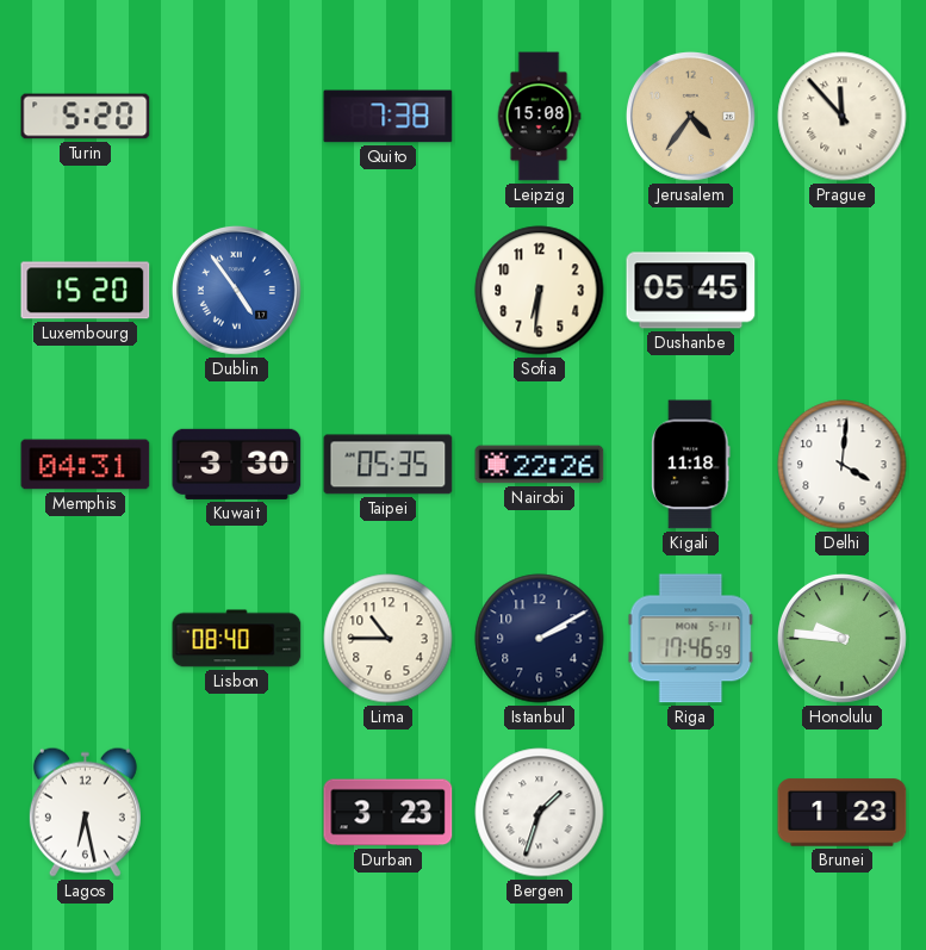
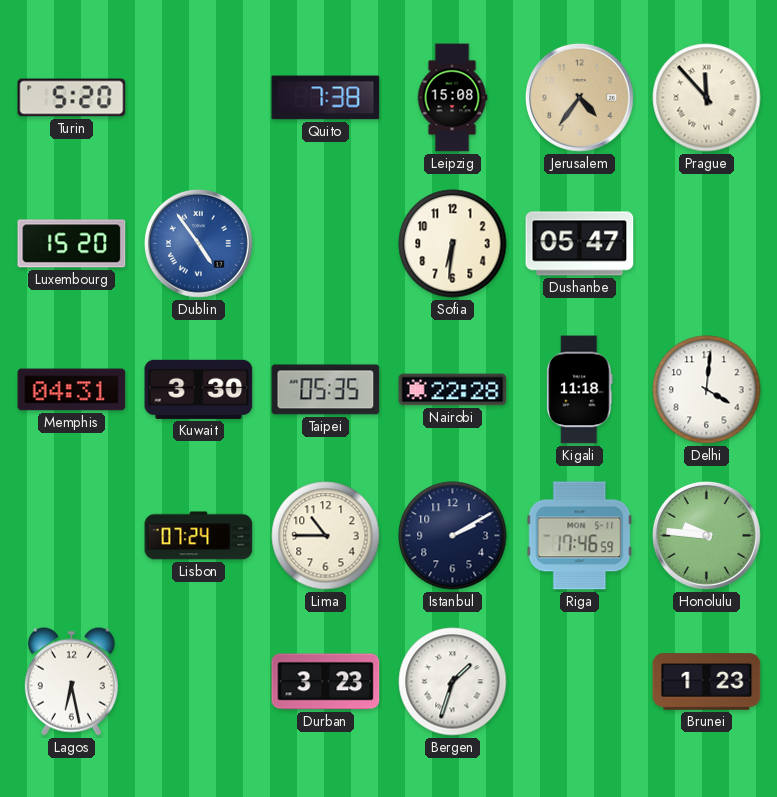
Dushanbe: 05:45 -> 05:47
Nairobi: 22:26 -> 22:28
Lisbon: 08:40 -> 07:24
